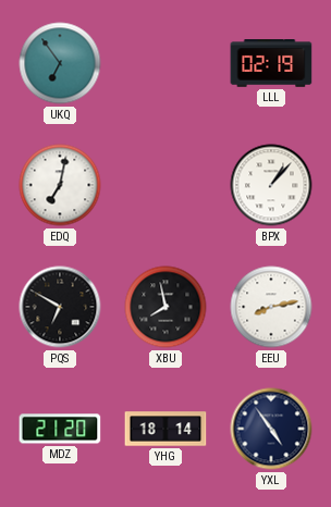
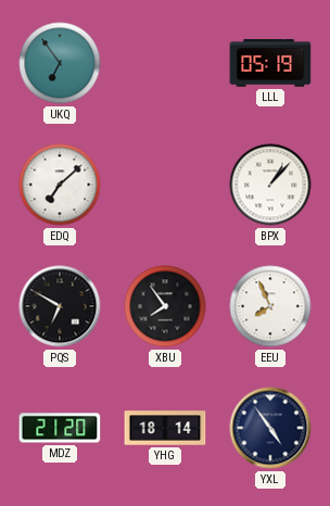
LLL: 02:19 -> 05:19
EDQ: 7:02 -> 7:08
XBU: 7:58 -> 7:54
EEU: 8:13 -> 7:56
